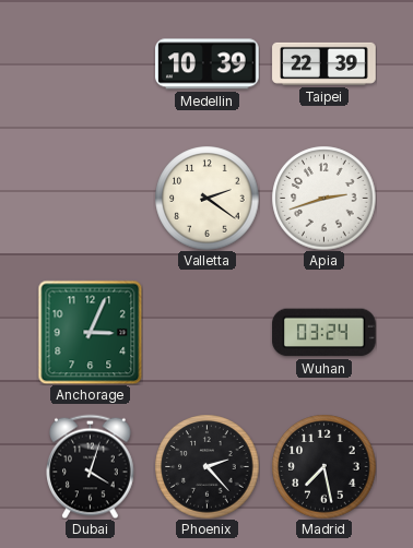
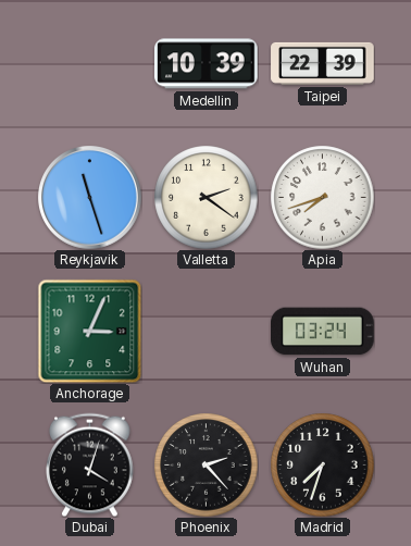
Reykjavik: none -> 11:27
Apia: 2:42 -> 7:42
Madrid: 7:28 -> 7:33
